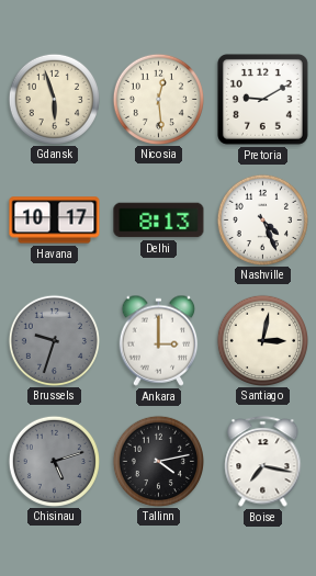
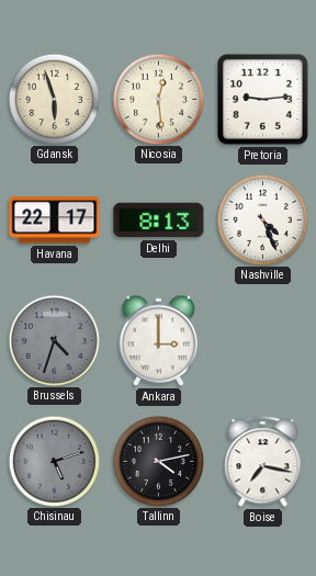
Pretoria: 9:10 -> 9:14
Havana: 10:17 -> 22:17
Brussels: 9:33 -> 4:33
Santiago: 3:02 -> none
